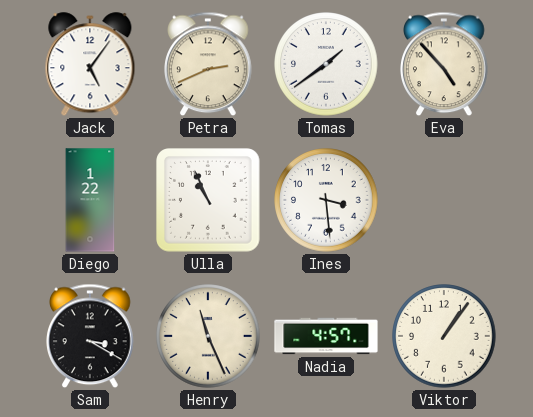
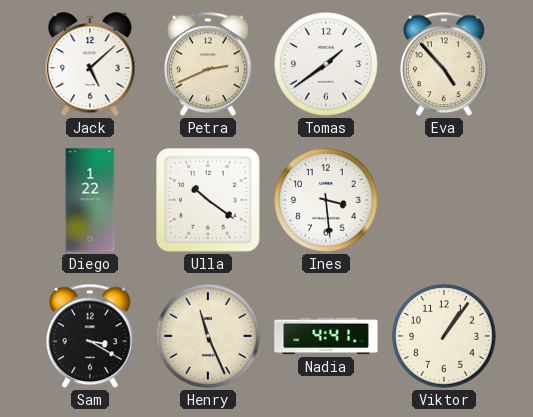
Jack: 5:06 -> 5:08
Ulla: 10:56 -> 10:21
Nadia: 4:57 -> 4:41
